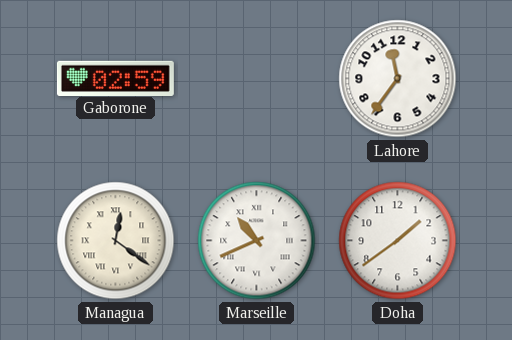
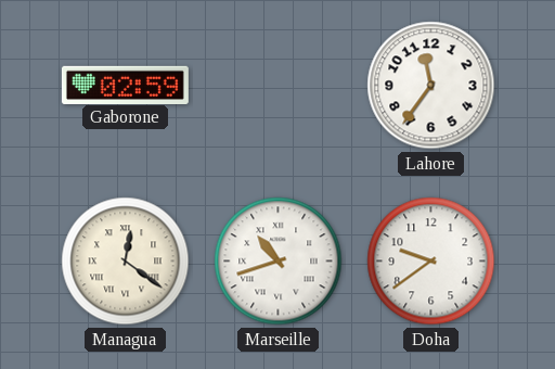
Marseille: 10:41 -> 10:42
Doha: 1:39 -> 9:39
